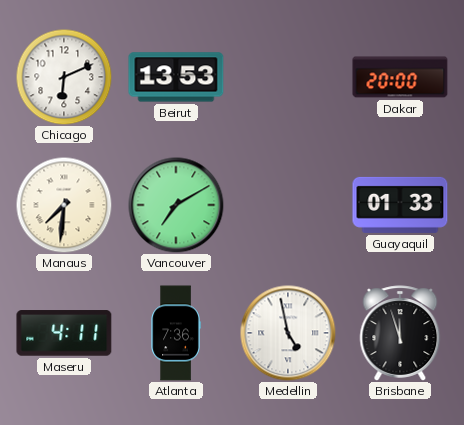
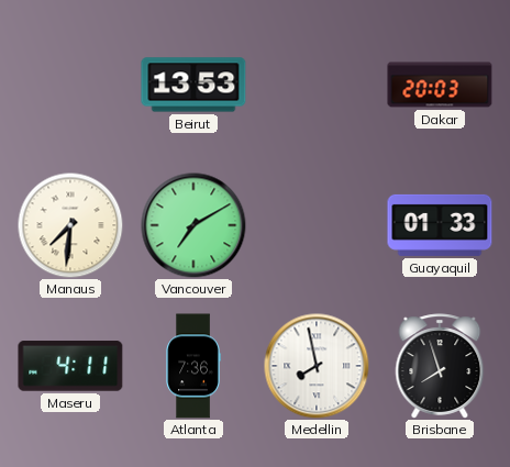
Chicago: 6:11 -> none
Dakar: 20:00 -> 20:03
Medellin: 4:58 -> 7:58
Brisbane: 11:57 -> 7:57
